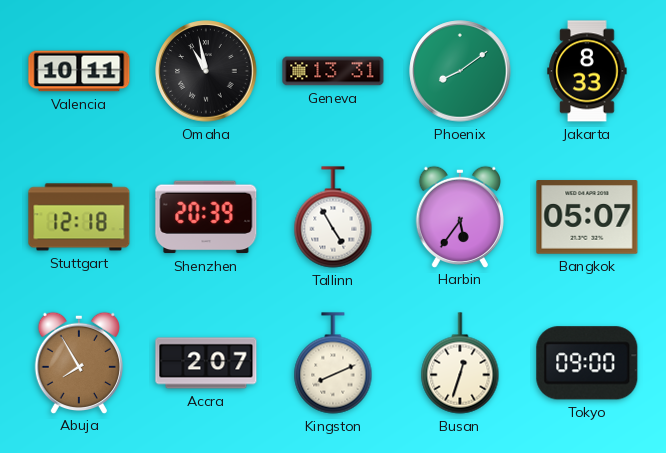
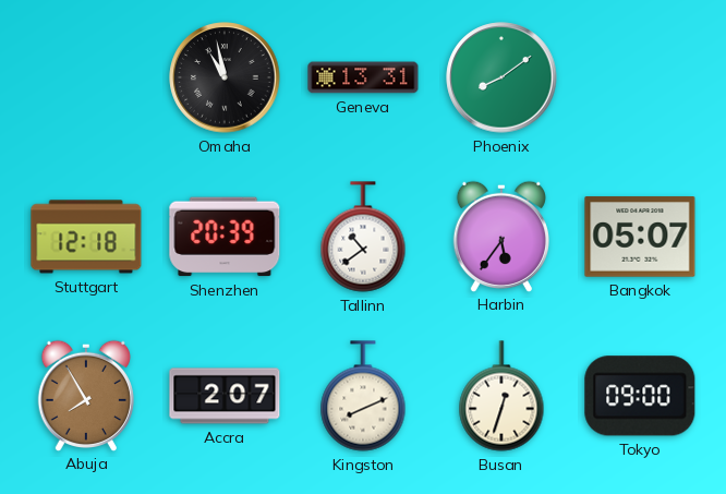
Valencia: 10:11 -> none
Jakarta: 8:33 -> none
Tallinn: 4:55 -> 10:39
